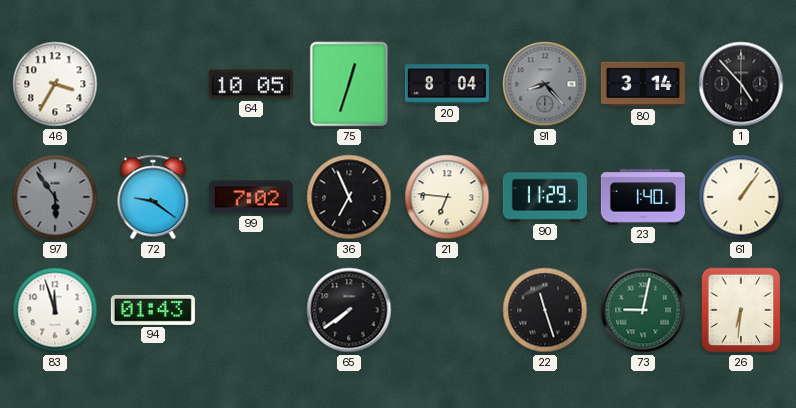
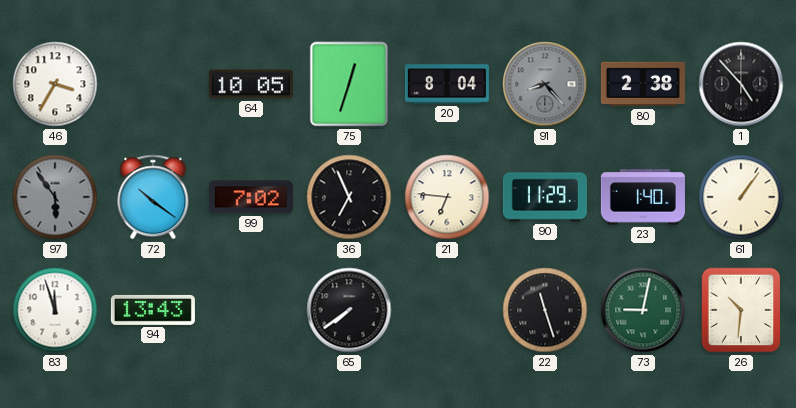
80: 3:14 -> 2:38
72: 9:21 -> 10:21
94: 01:43 -> 13:43
26: 6:31 -> 10:31
